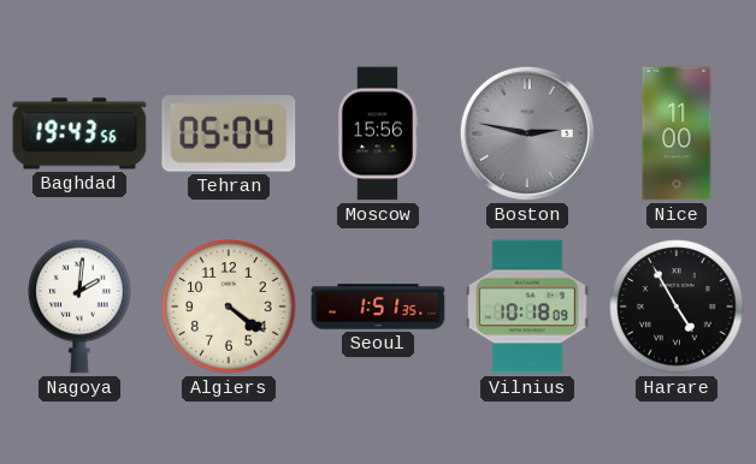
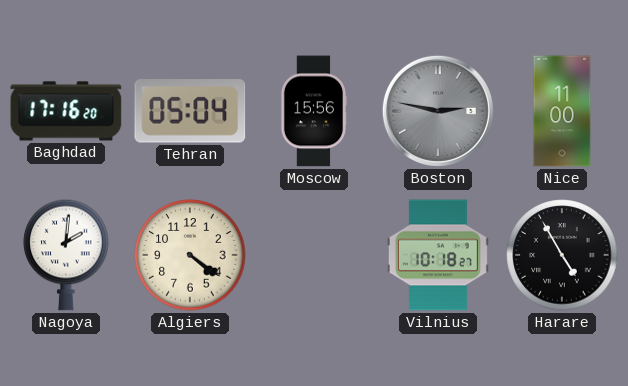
Baghdad: 19:43 -> 17:16
Seoul: 1:51 -> none
Vilnius: 10:18:09 -> 10:18:27
